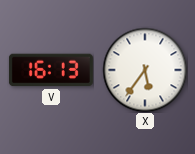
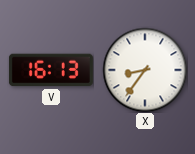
X: 5:36 -> 8:36
